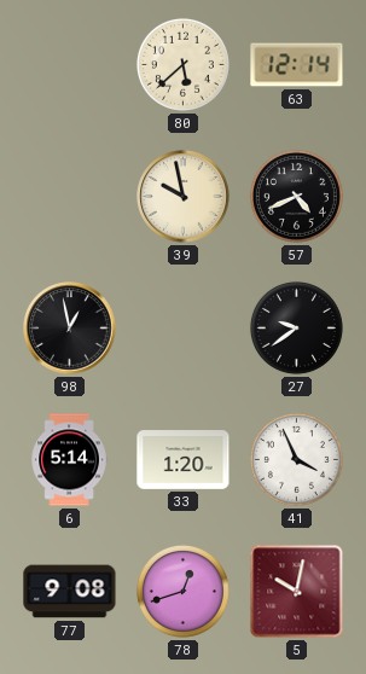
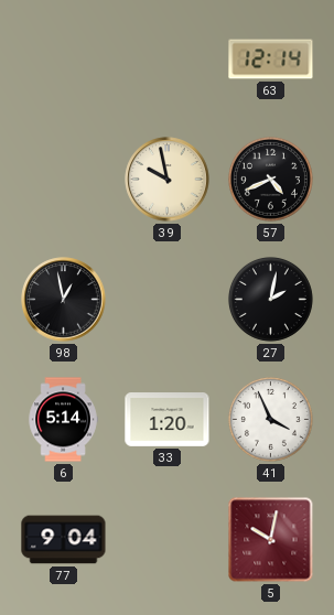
80: 5:38 -> none
27: 9:39 -> 2:02
77: 9:08 -> 9:04
78: 12:42 -> none
